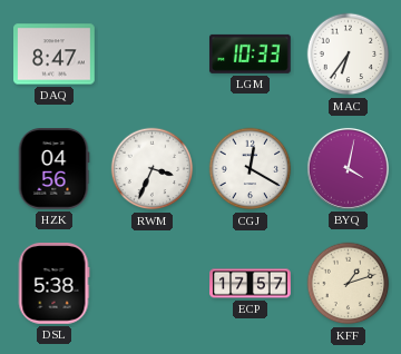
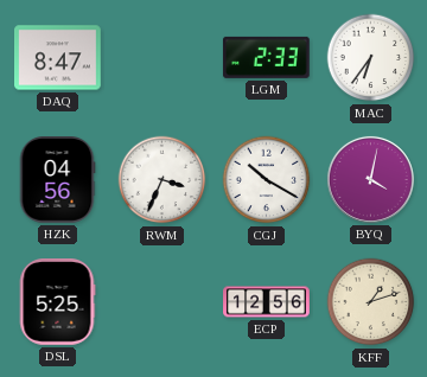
LGM: 10:33 -> 2:33
CGJ: 12:20 -> 10:20
DSL: 5:38 -> 5:25
ECP: 17:57 -> 12:56
